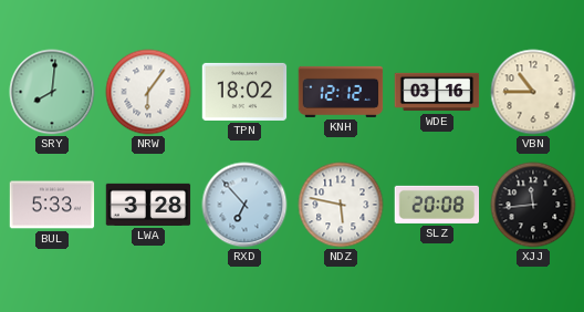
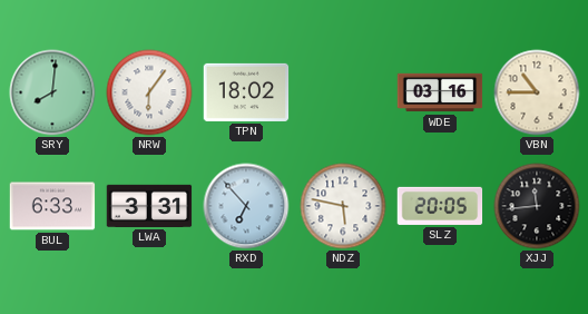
KNH: 12:12 -> none
BUL: 5:33 -> 6:33
LWA: 3:28 -> 3:31
SLZ: 20:08 -> 20:05
